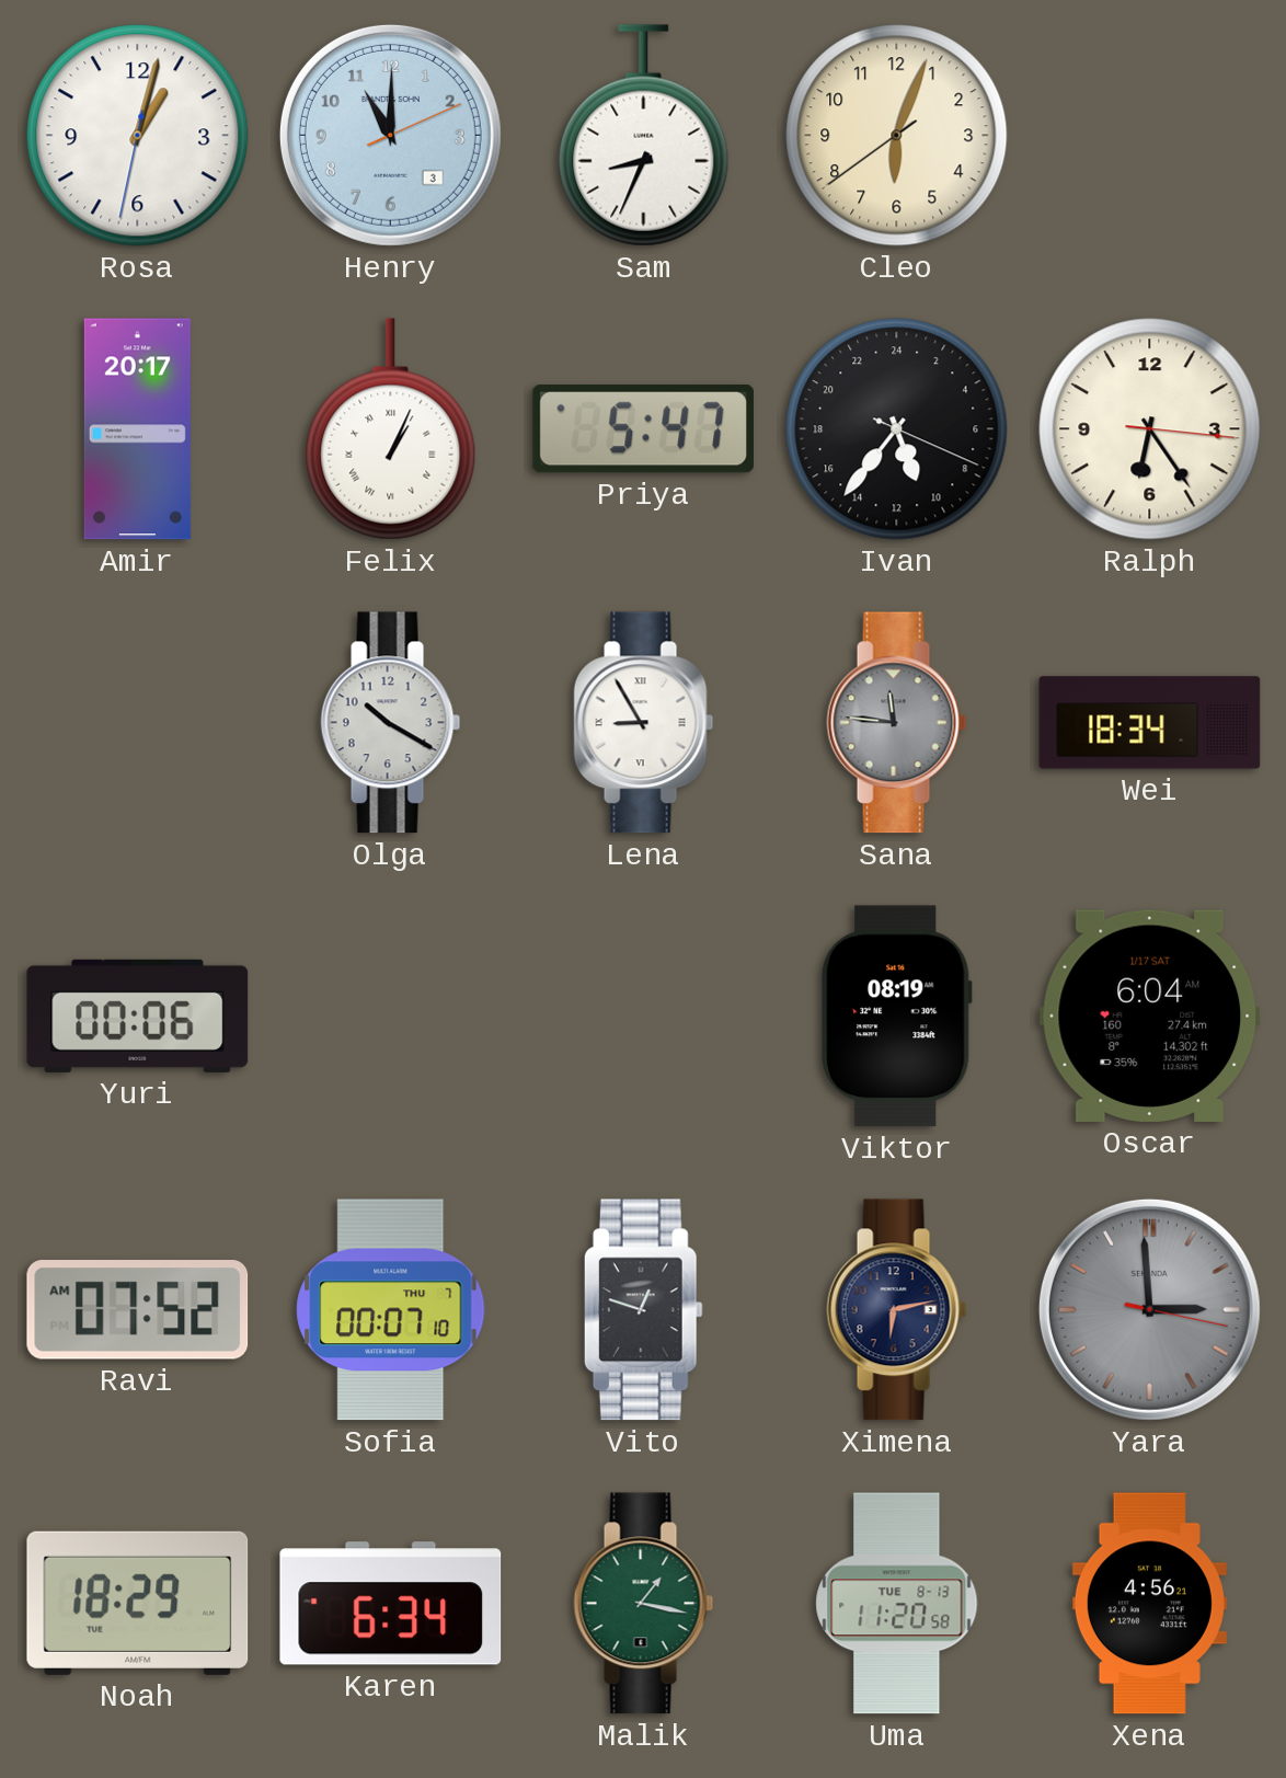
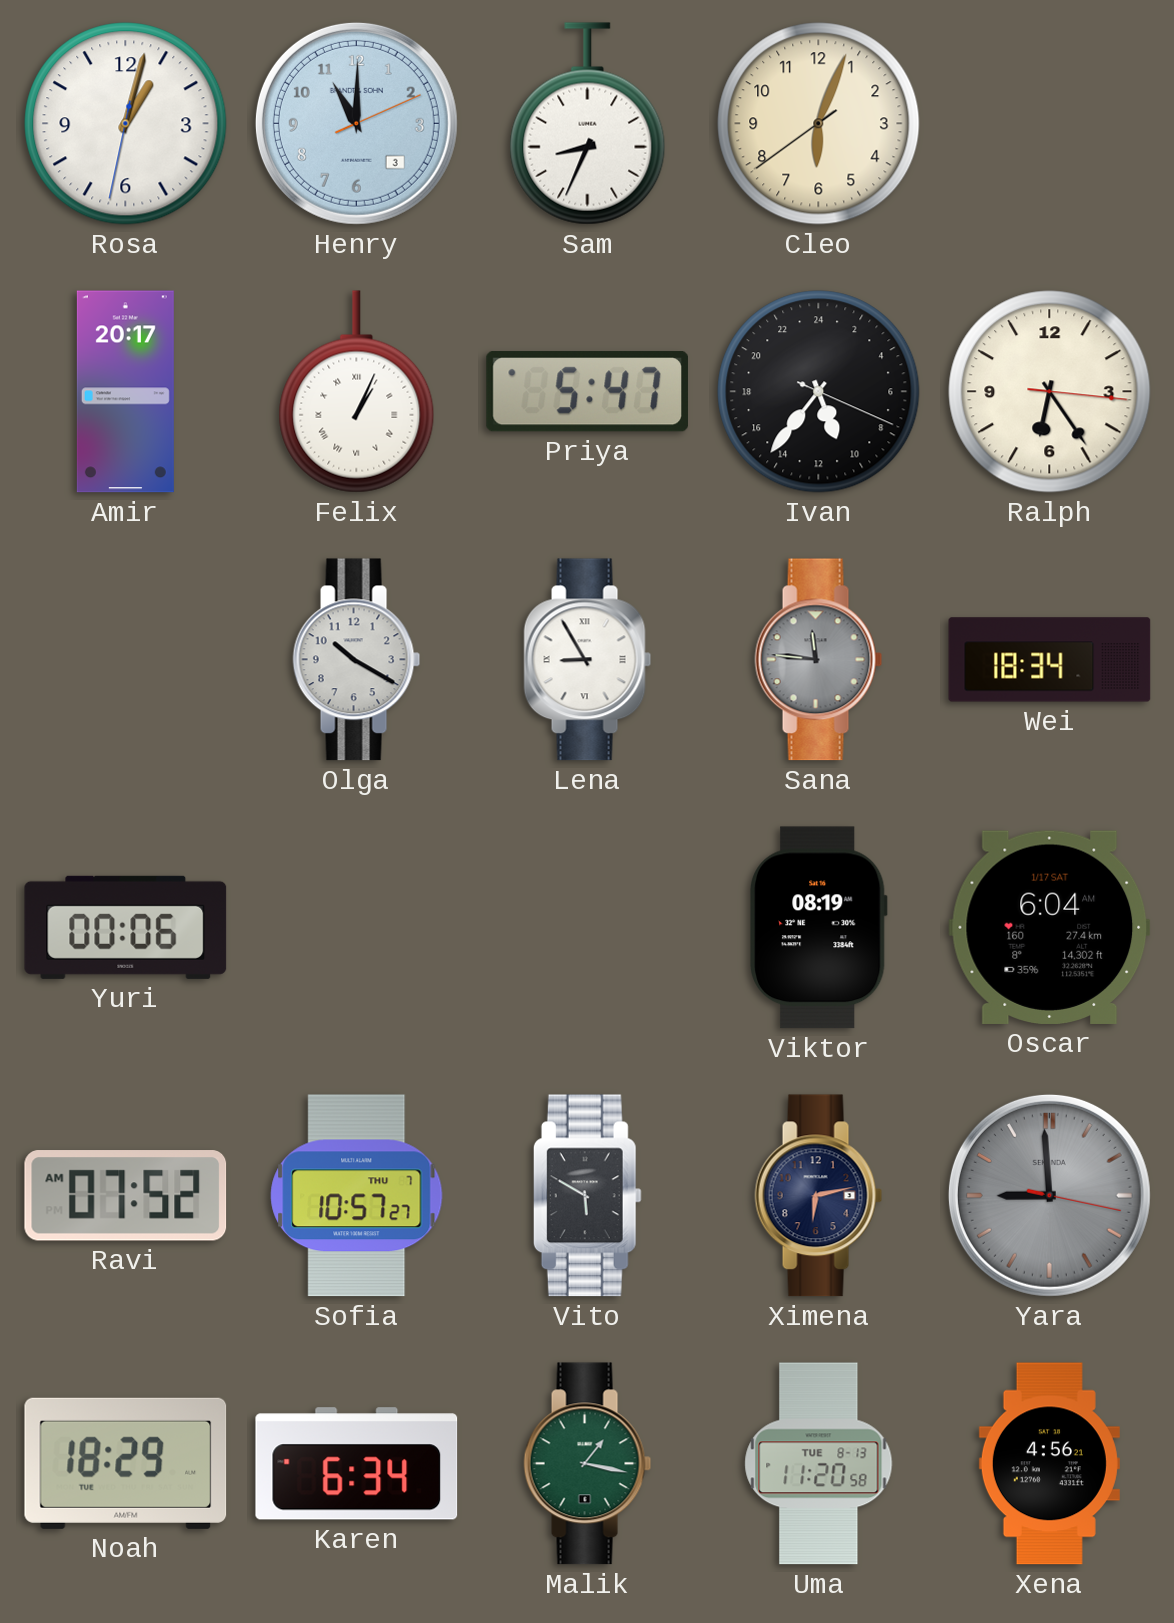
Sofia: 00:07 -> 10:57
Vito: 12:48 -> 5:50
Yara: 2:59 -> 8:59
